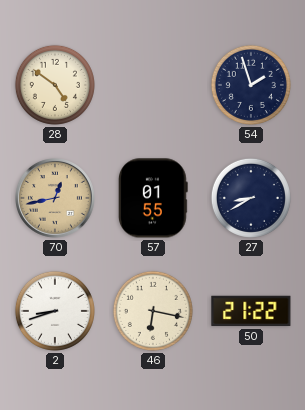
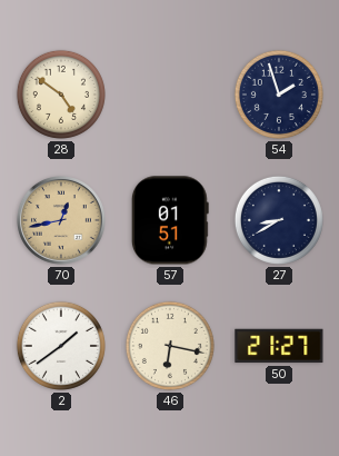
57: 01:55 -> 01:51
2: 8:42 -> 1:39
50: 21:22 -> 21:27
